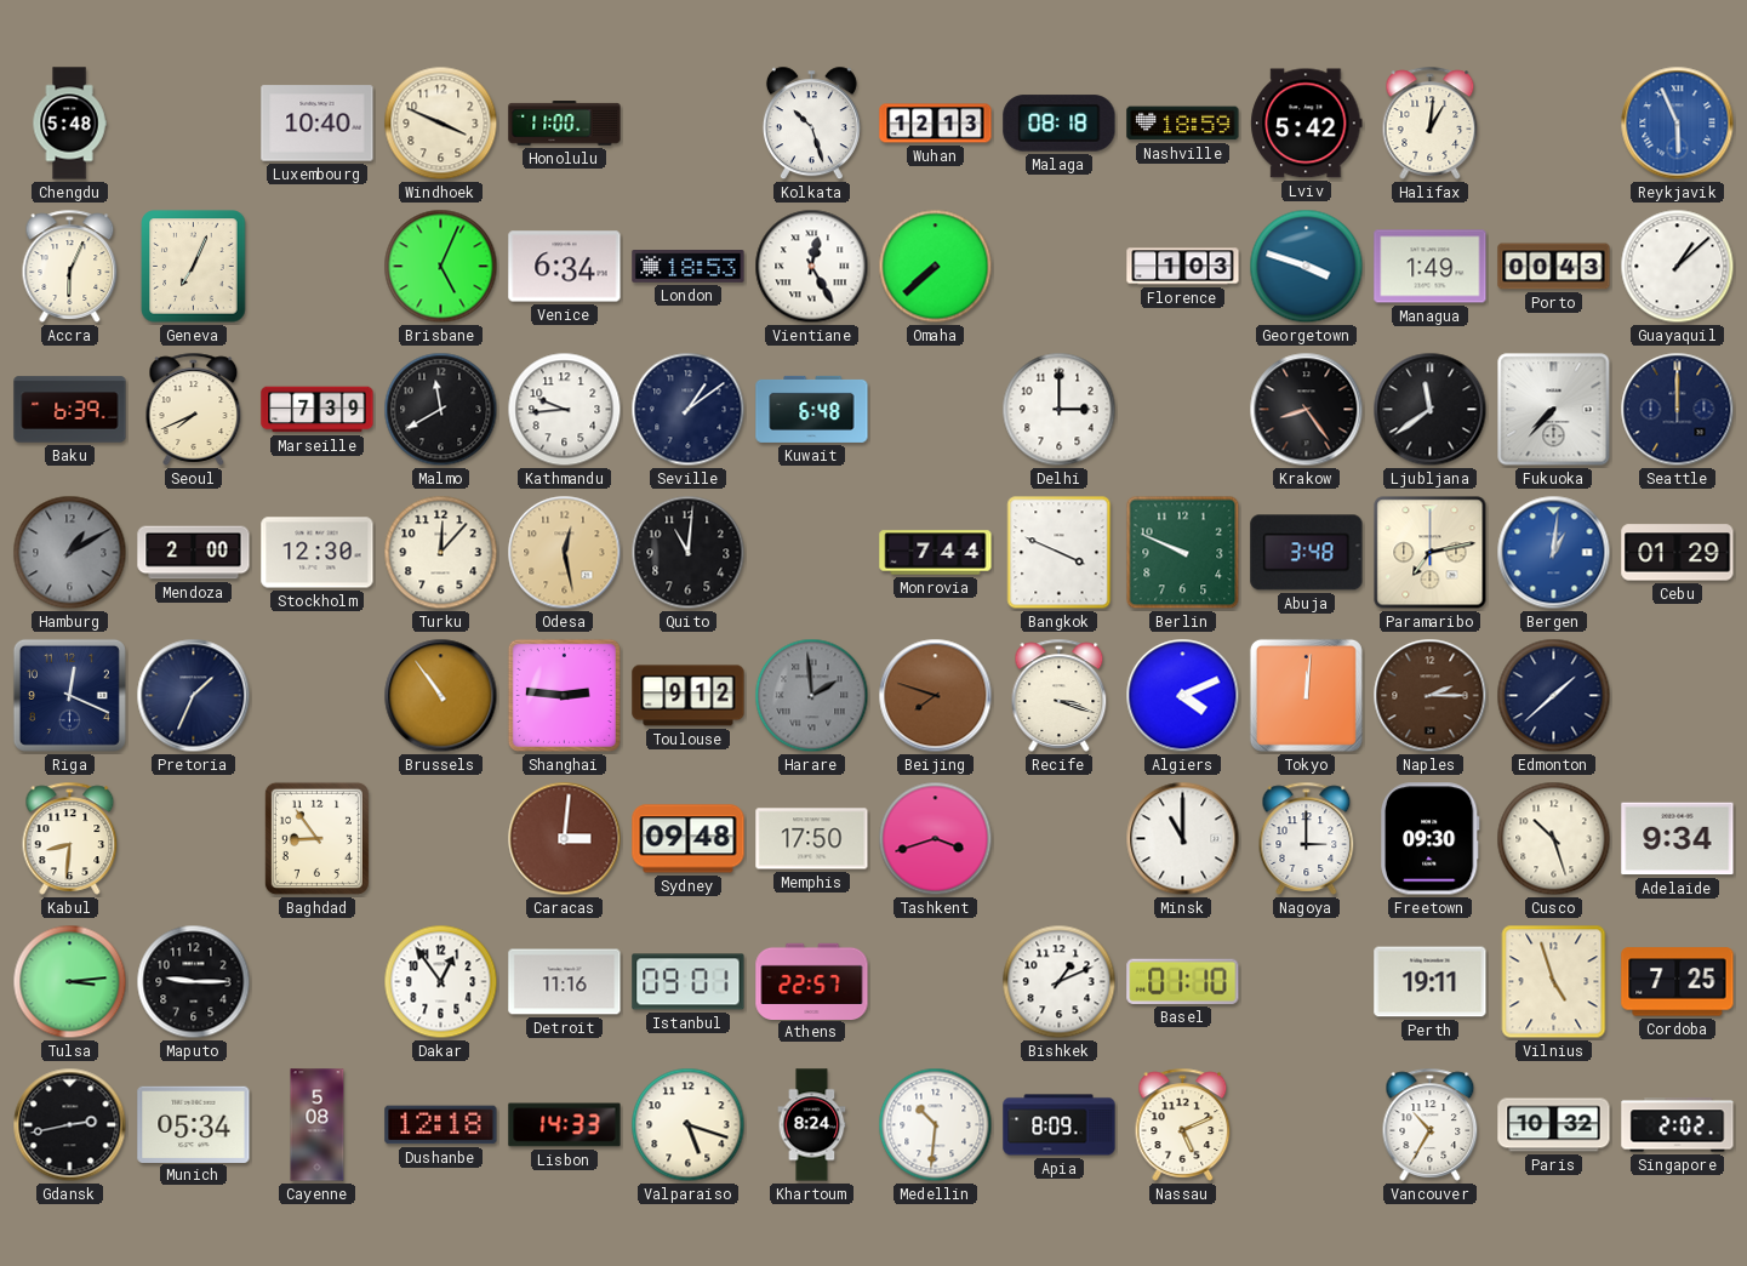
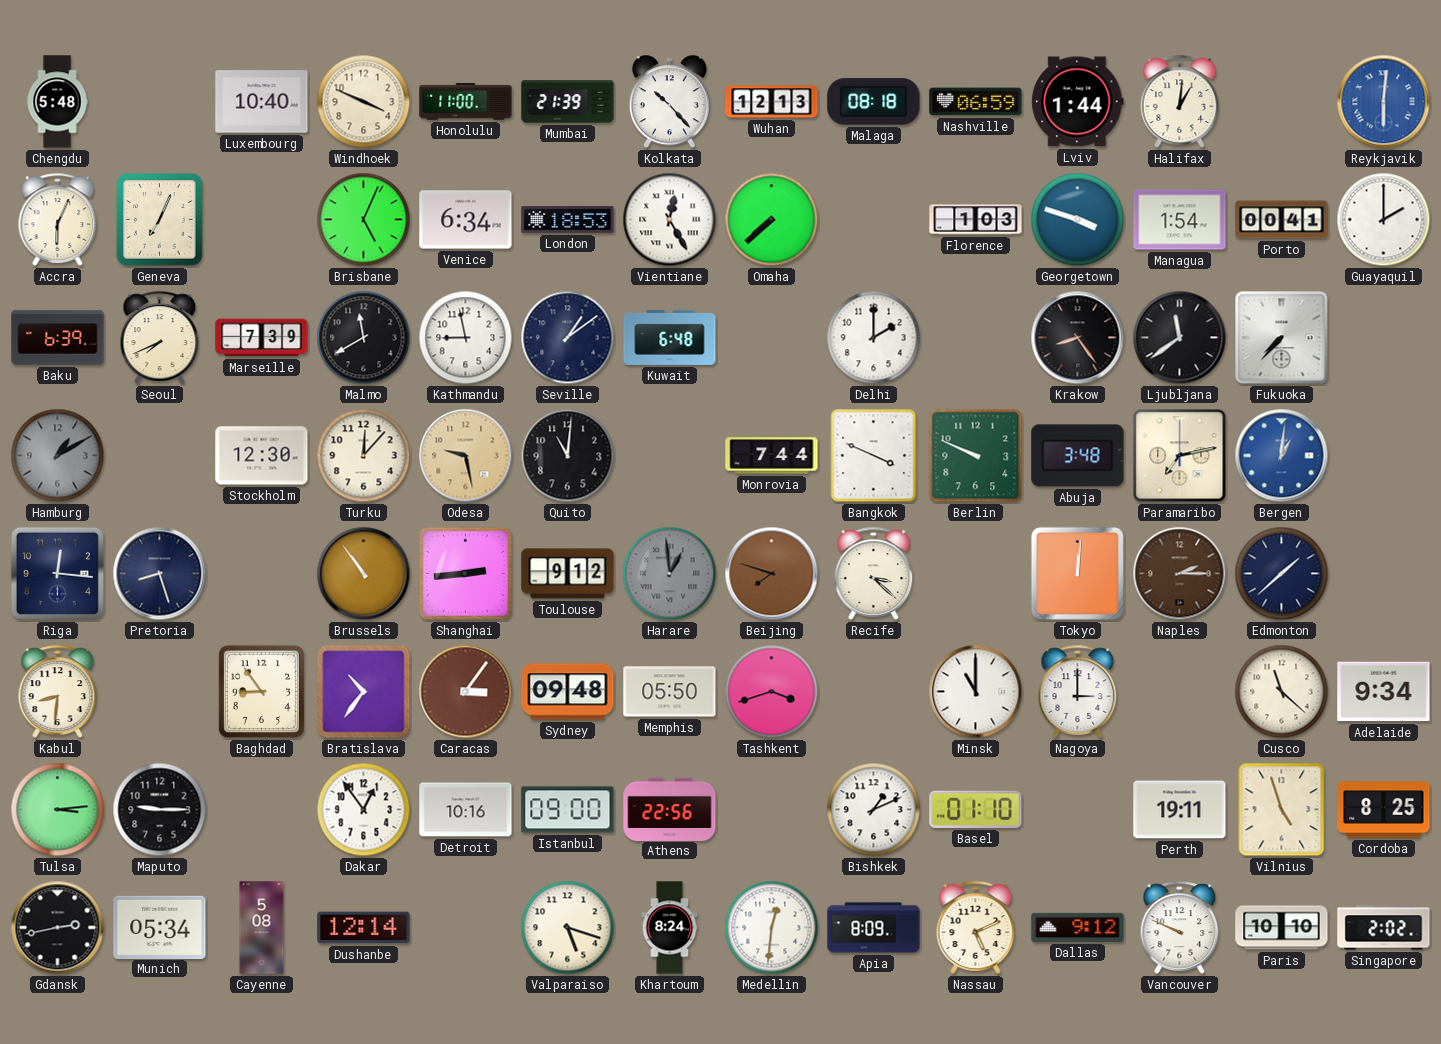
Mumbai: none -> 21:39
Kolkata: 10:27 -> 10:23
Nashville: 18:59 -> 06:59
Lviv: 5:42 -> 1:44
Reykjavik: 5:56 -> 6:01
Managua: 1:49 -> 1:54
Porto: 00:43 -> 00:41
Guayaquil: 1:08 -> 2:00
Kathmandu: 9:44 -> 8:58
Delhi: 3:00 -> 2:00
Seattle: 12:00 -> none
Mendoza: 2:00 -> none
Odesa: 12:28 -> 9:28
Cebu: 01:29 -> none
Riga: 12:19 -> 12:16
Pretoria: 1:34 -> 8:27
Shanghai: 2:46 -> 2:44
Harare: 1:59 -> 12:59
Recife: 3:18 -> 3:22
Algiers: 4:11 -> none
Bratislava: none -> 10:36
Caracas: 3:01 -> 3:06
Memphis: 17:50 -> 05:50
Freetown: 09:30 -> none
Cusco: 10:27 -> 11:22
Detroit: 11:16 -> 10:16
Istanbul: 09:01 -> 09:00
Athens: 22:57 -> 22:56
Cordoba: 7:25 -> 8:25
Dushanbe: 12:18 -> 12:14
Lisbon: 14:33 -> none
Medellin: 10:31 -> 12:31
Dallas: none -> 9:12
Vancouver: 10:35 -> 9:49
Paris: 10:32 -> 10:10
